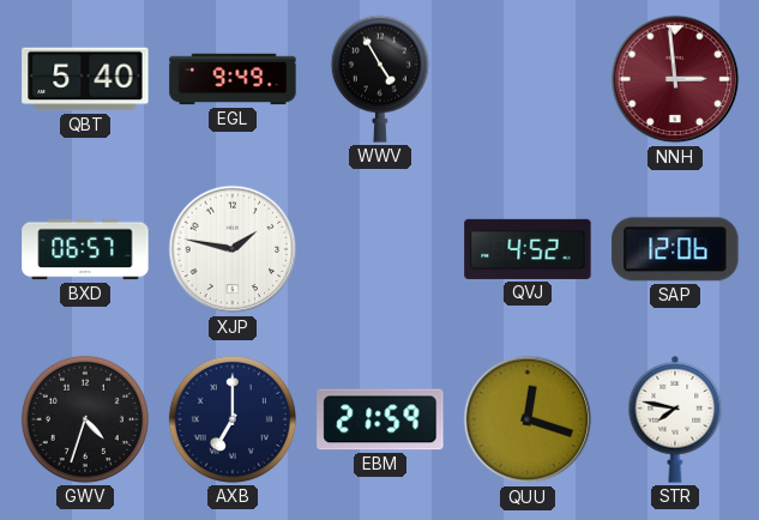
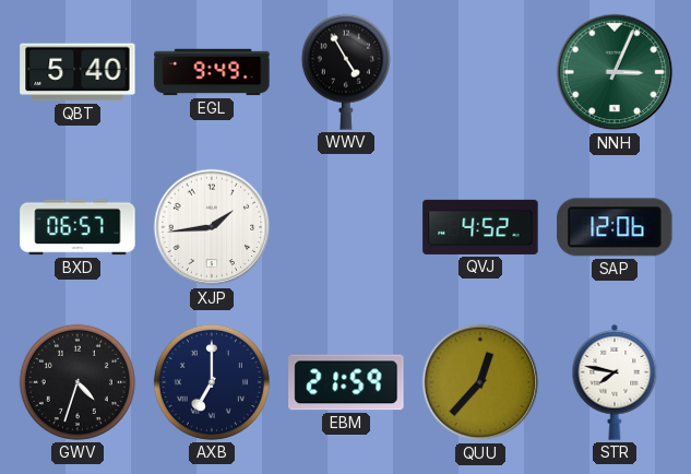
NNH: 2:59 -> 3:04
NNH dial: burgundy -> green
XJP: 1:47 -> 1:44
QUU: 12:18 -> 12:37
